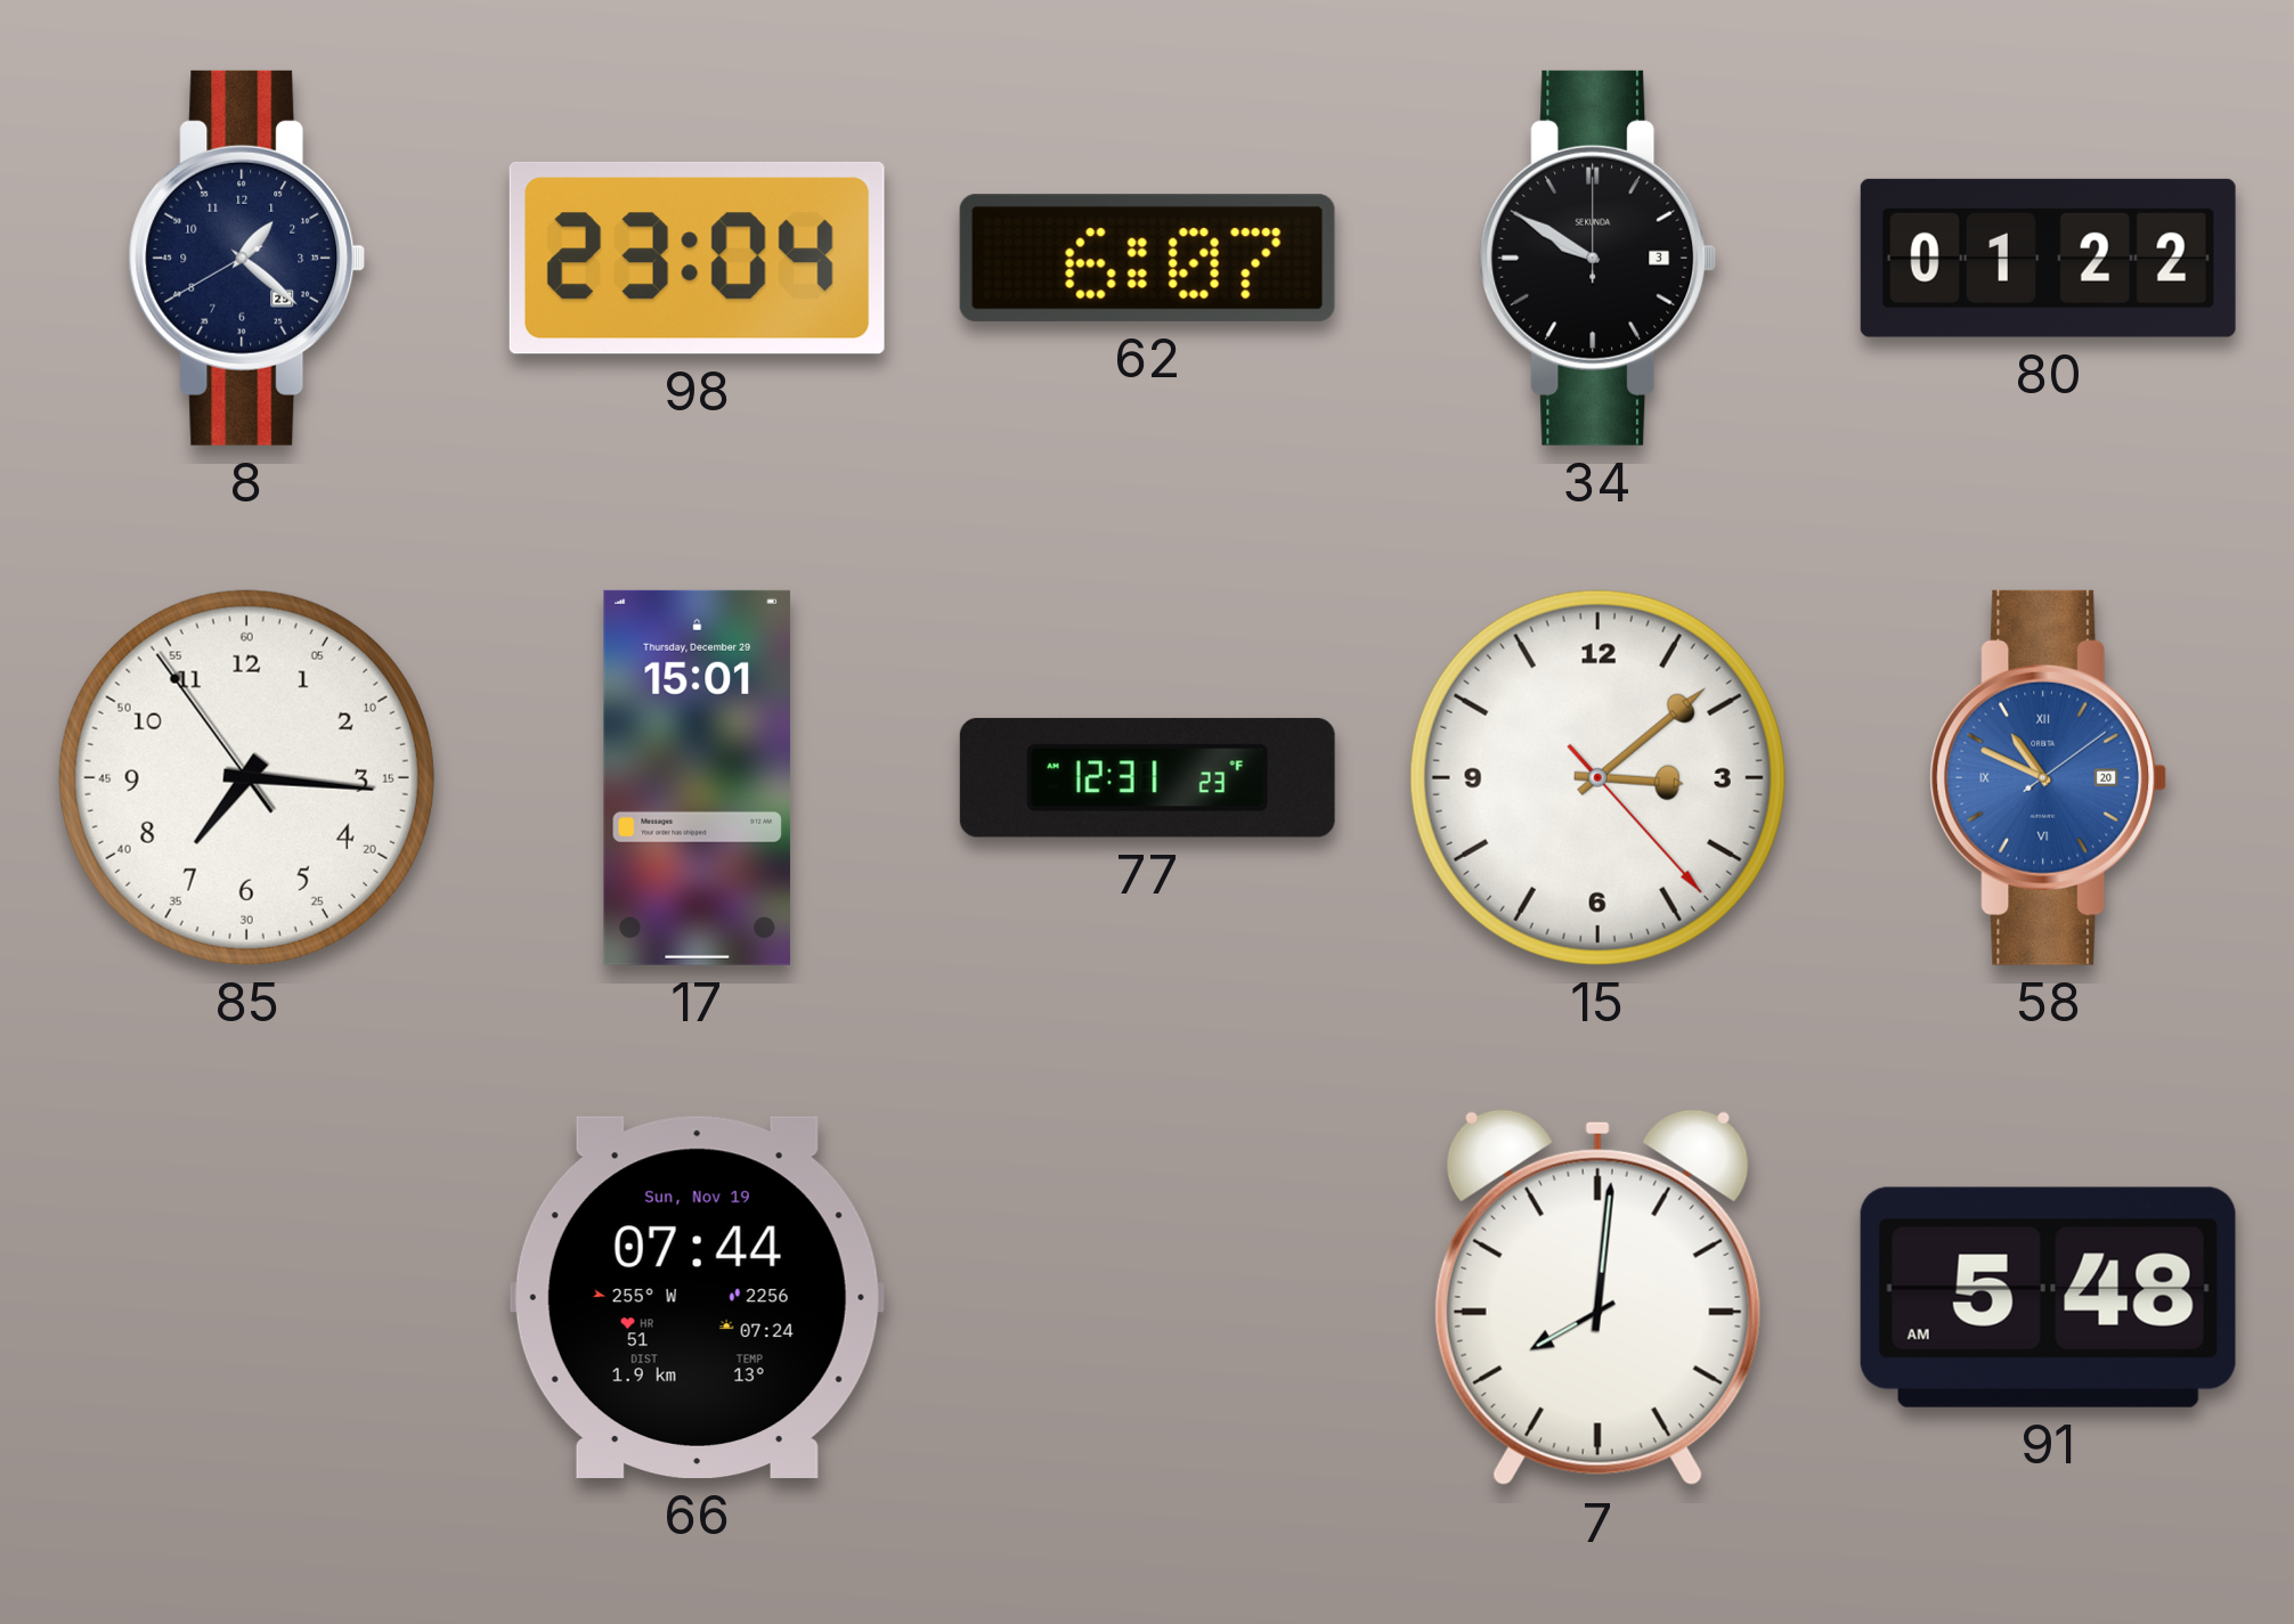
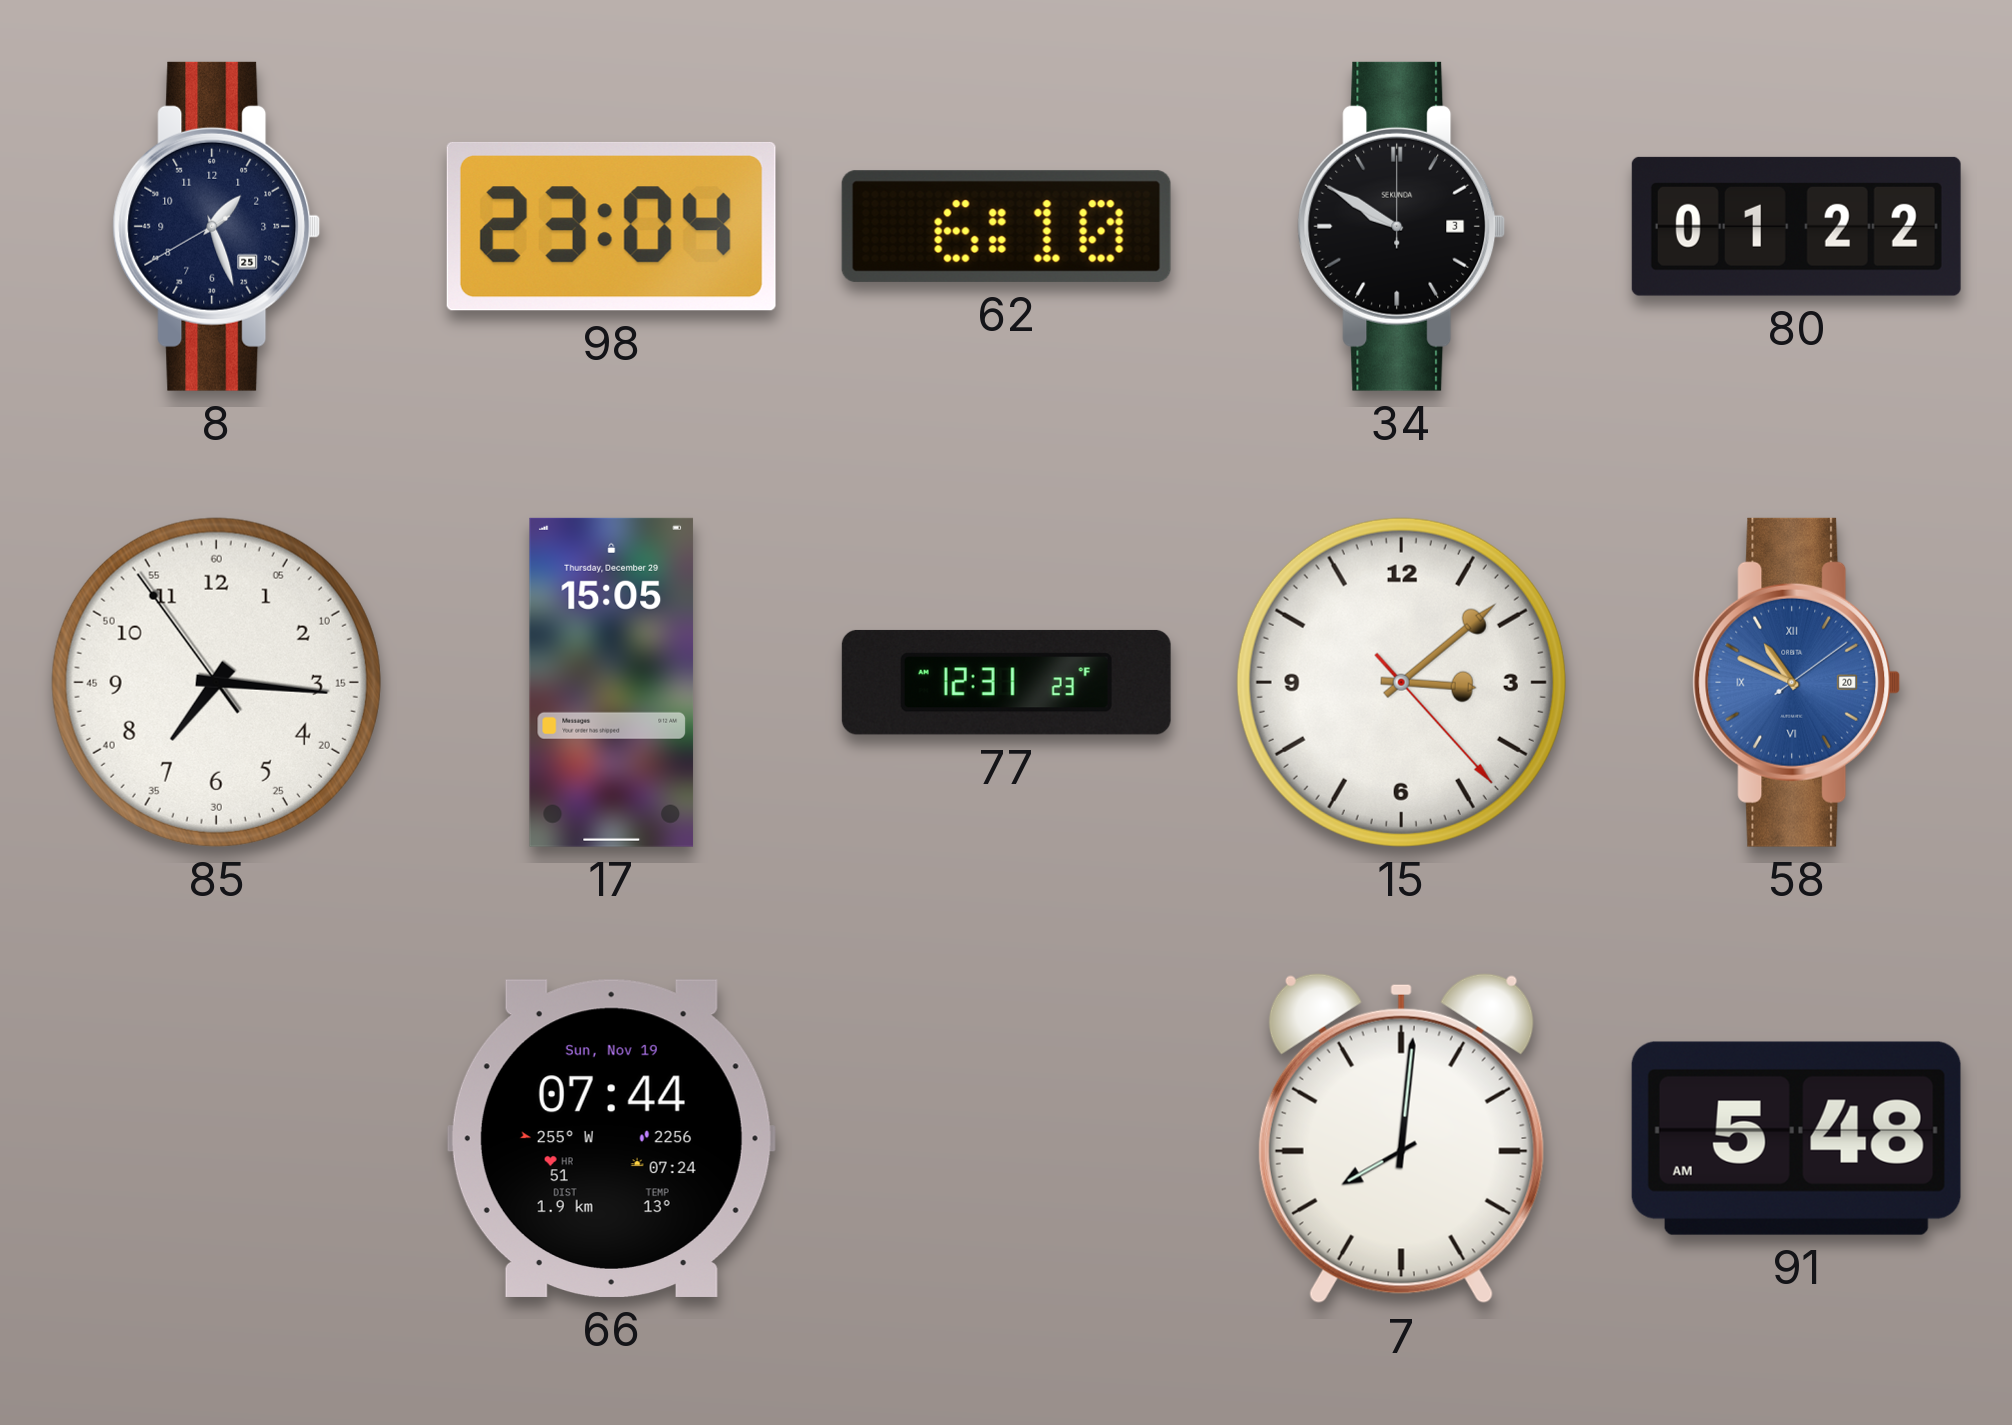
8: 1:21 -> 1:26
62: 6:07 -> 6:10
17: 15:01 -> 15:05
